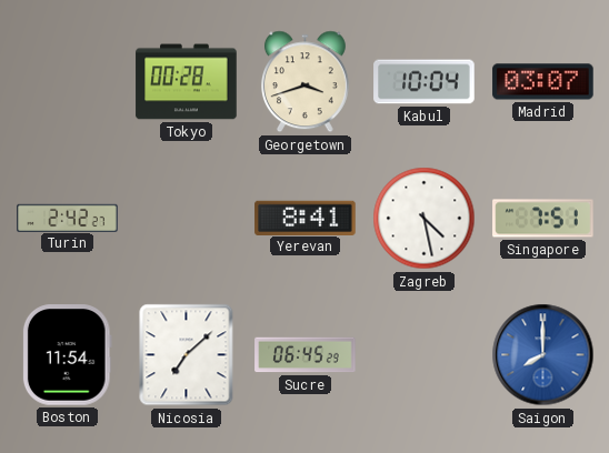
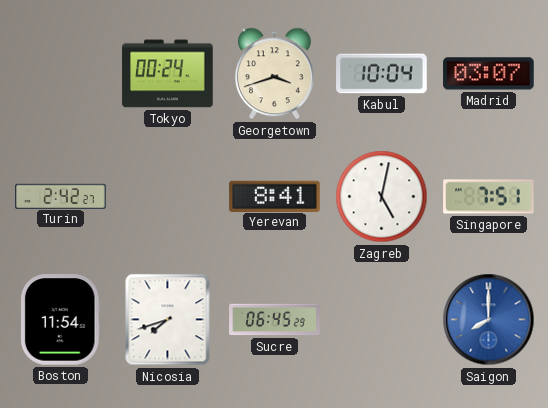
Tokyo: 00:28 -> 00:24
Zagreb: 4:28 -> 5:02
Nicosia: 7:08 -> 7:42
